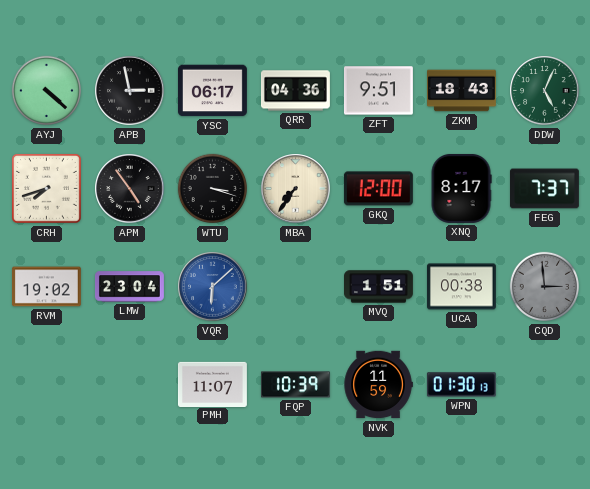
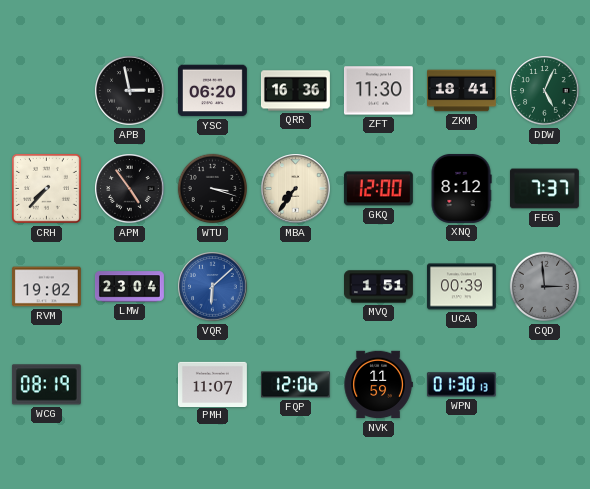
AYJ: 4:22 -> none
YSC: 06:17 -> 06:20
QRR: 04:36 -> 16:36
ZFT: 9:51 -> 11:30
ZKM: 18:43 -> 18:41
CRH: 7:42 -> 7:37
XNQ: 8:17 -> 8:12
UCA: 00:38 -> 00:39
WCG: none -> 08:19
FQP: 10:39 -> 12:06
